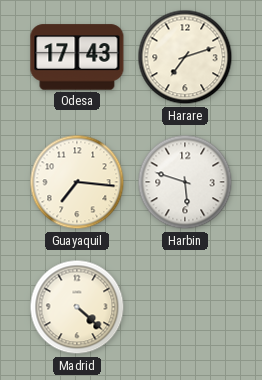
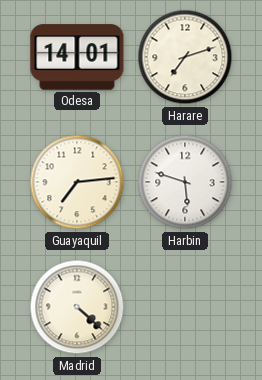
Odesa: 17:43 -> 14:01
Guayaquil: 7:16 -> 7:14
